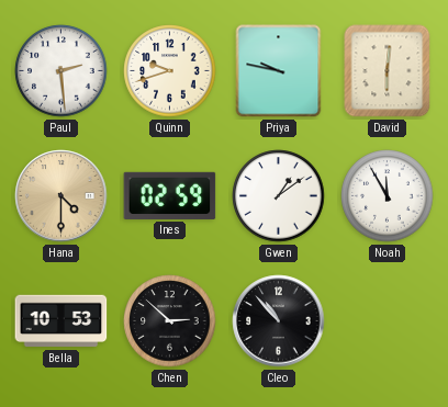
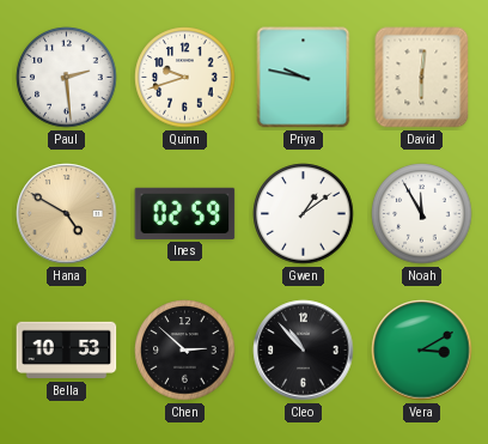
Hana: 4:30 -> 4:50
Vera: none -> 3:10
